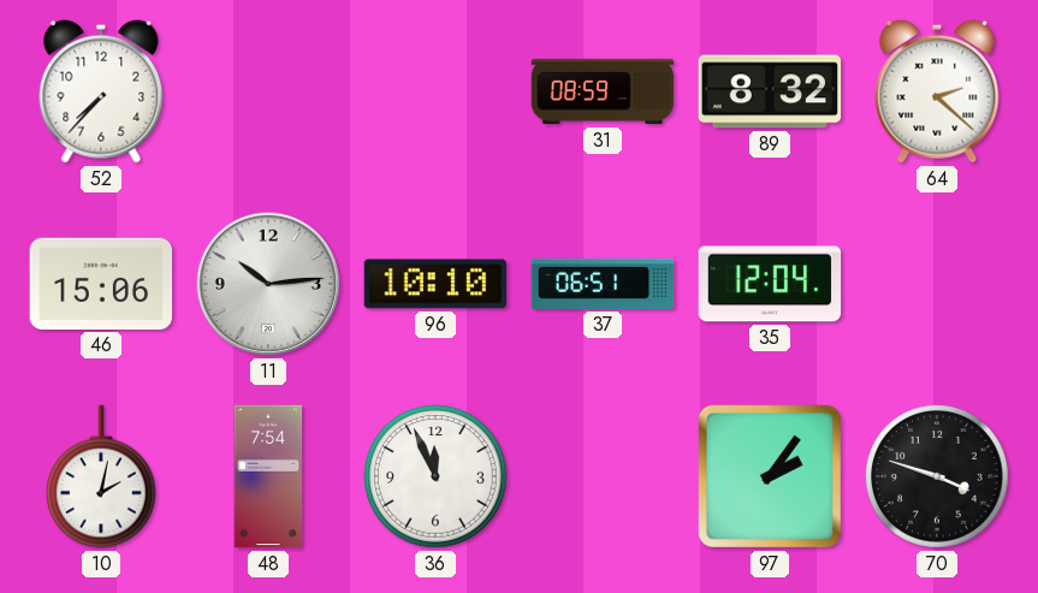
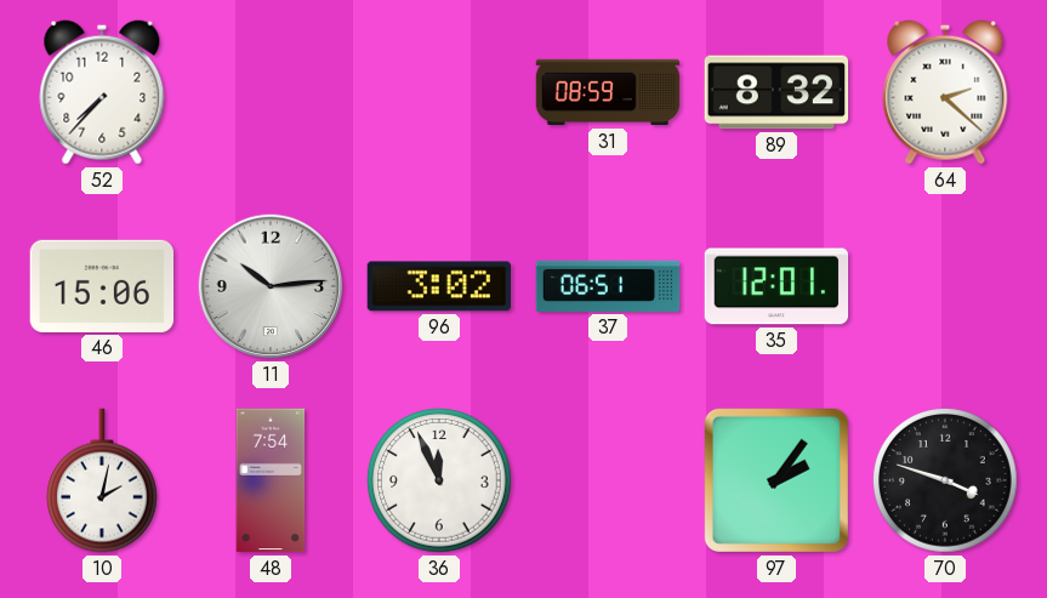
96: 10:10 -> 3:02
35: 12:04 -> 12:01
